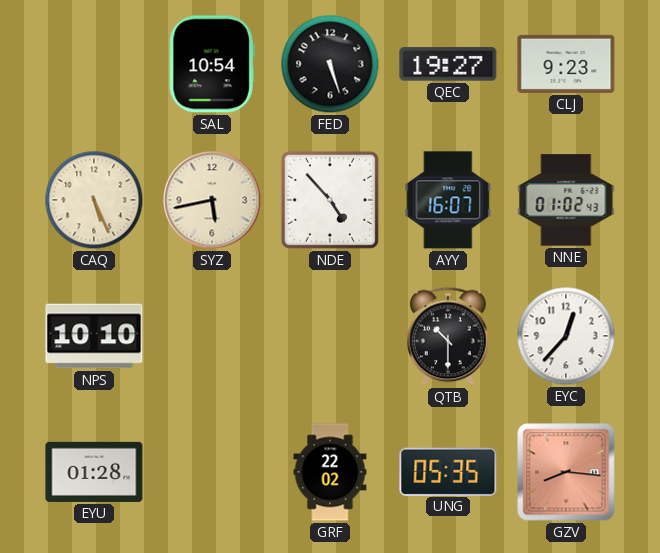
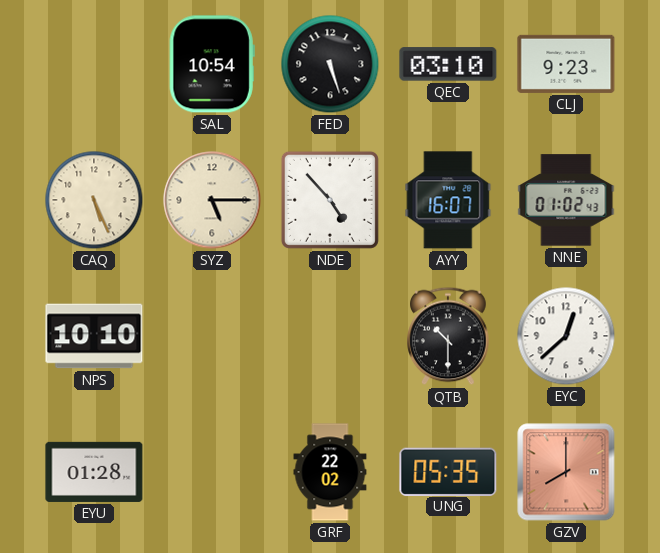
QEC: 19:27 -> 03:10
SYZ: 5:43 -> 5:15
EYC: 12:37 -> 12:38
GZV: 8:16 -> 8:00
